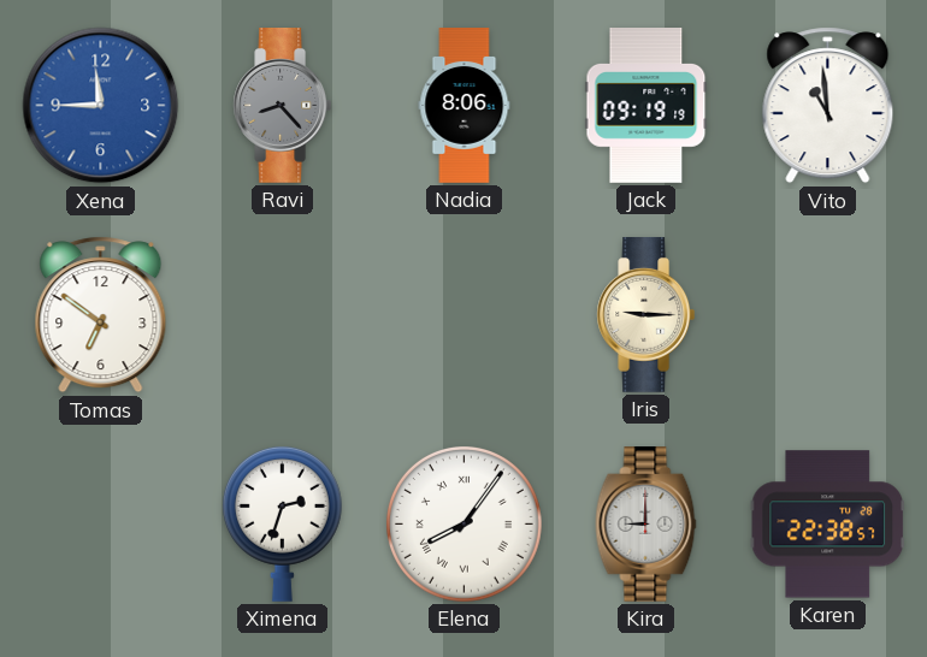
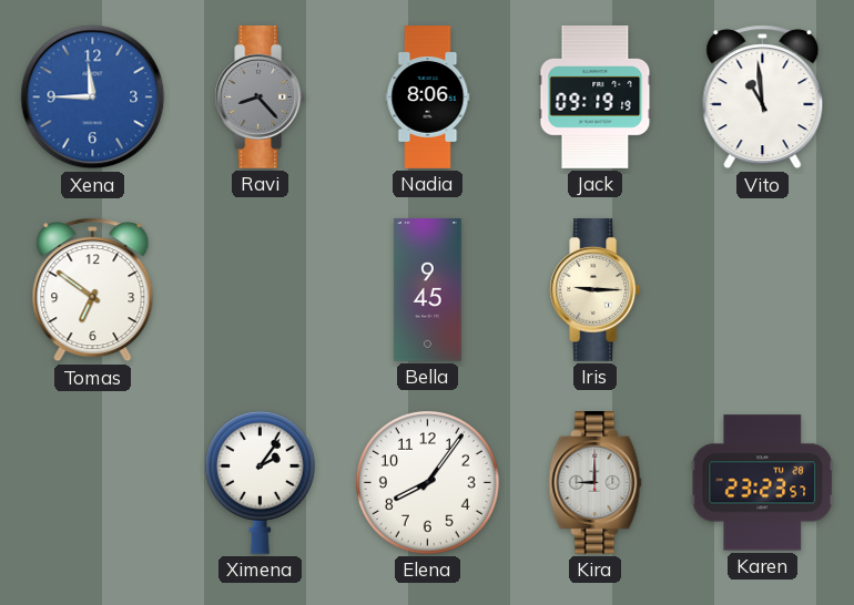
Bella: none -> 9:45
Ximena: 2:33 -> 2:06
Elena numerals: Roman -> Arabic
Karen: 22:38 -> 23:23
